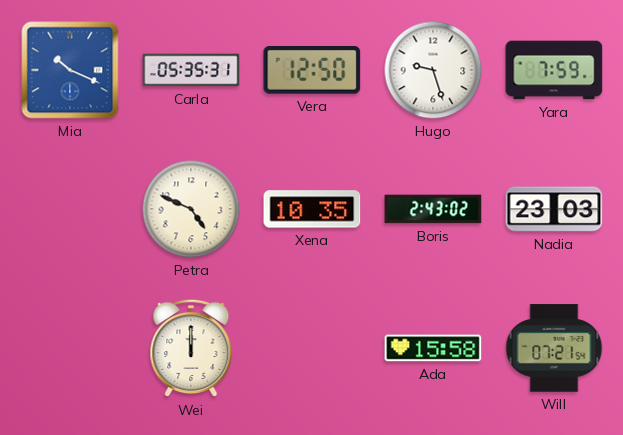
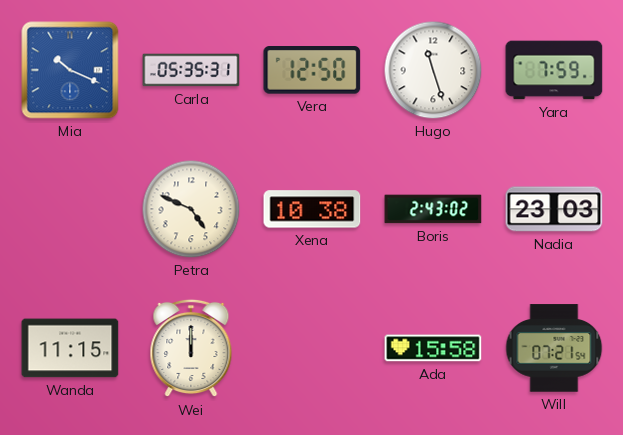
Hugo: 9:27 -> 11:27
Xena: 10:35 -> 10:38
Wanda: none -> 11:15
